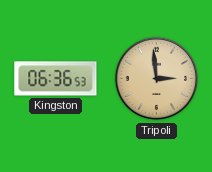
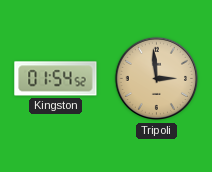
Kingston: 06:36 -> 01:54
